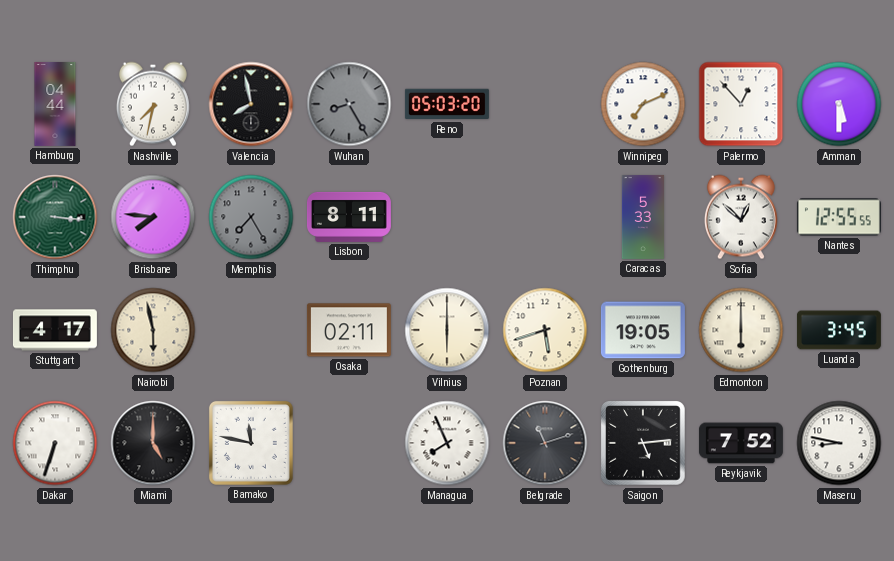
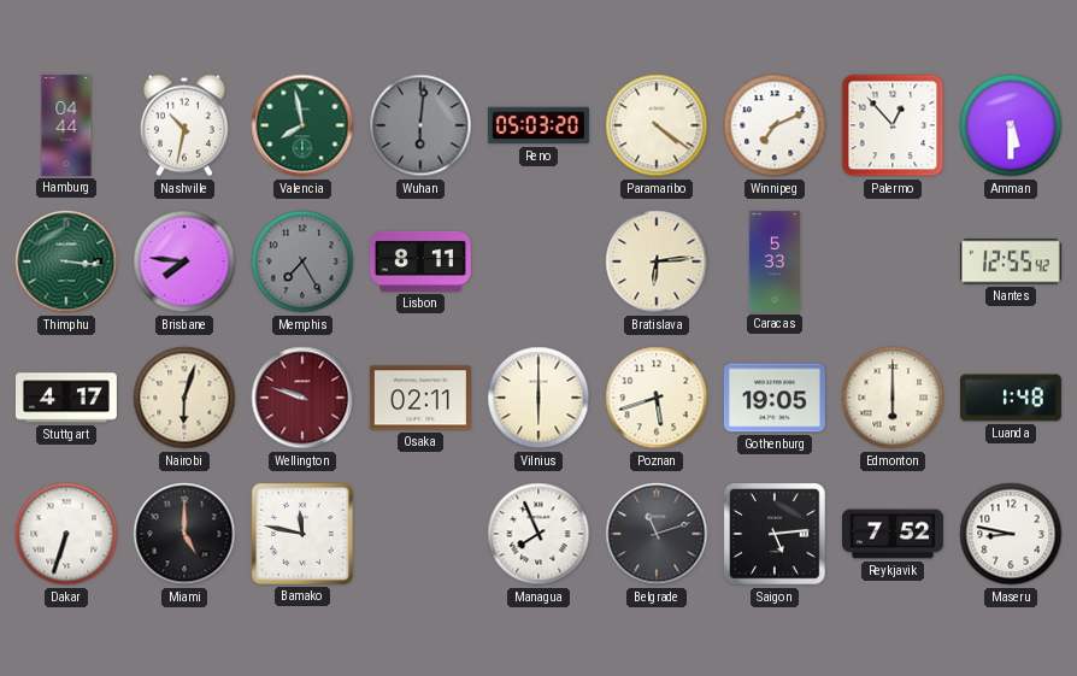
Nashville: 7:32 -> 10:32
Valencia dial: black -> green
Wuhan: 8:25 -> 6:01
Paramaribo: none -> 4:21
Bratislava: none -> 6:14
Sofia: 12:52 -> none
Nantes: 12:55:55 -> 12:55:42
Nairobi: 5:58 -> 6:03
Wellington: none -> 9:48
Luanda: 3:45 -> 1:48
